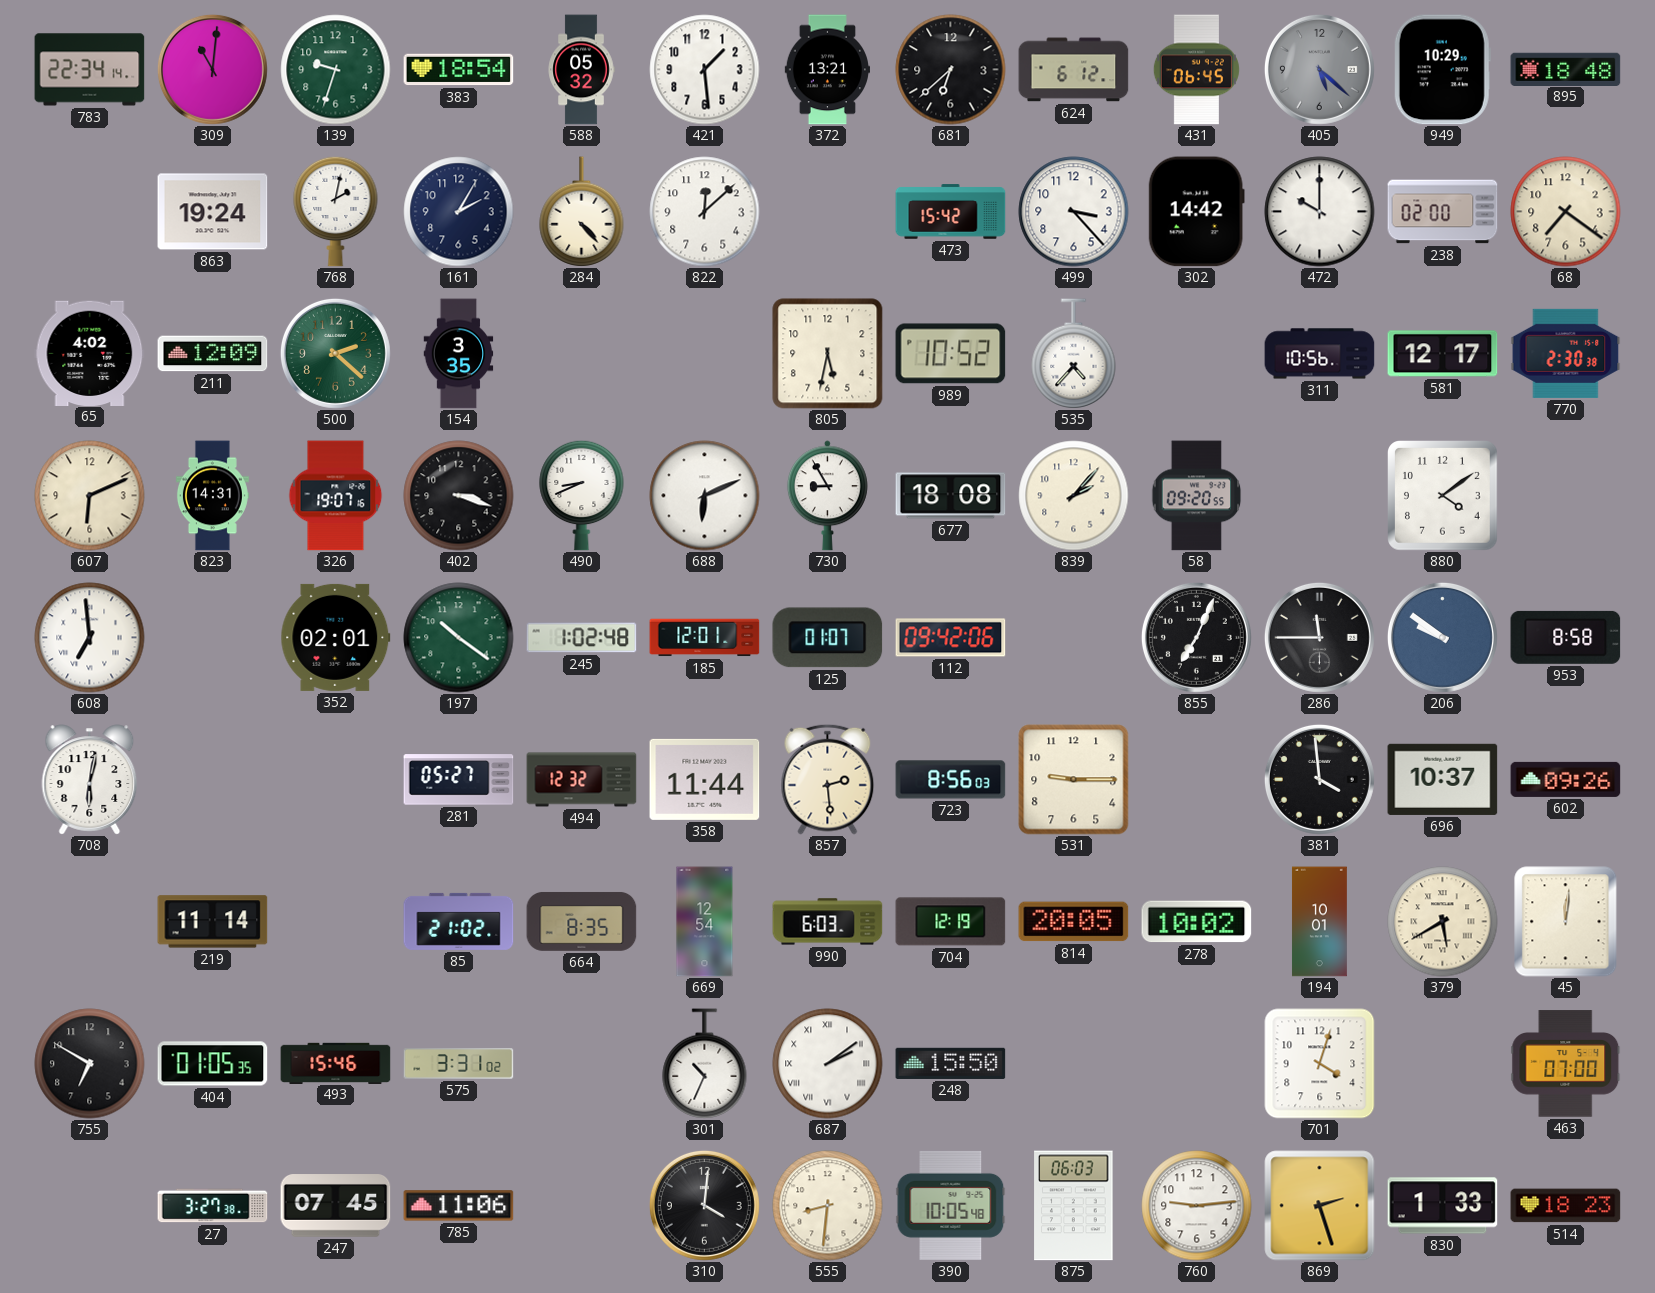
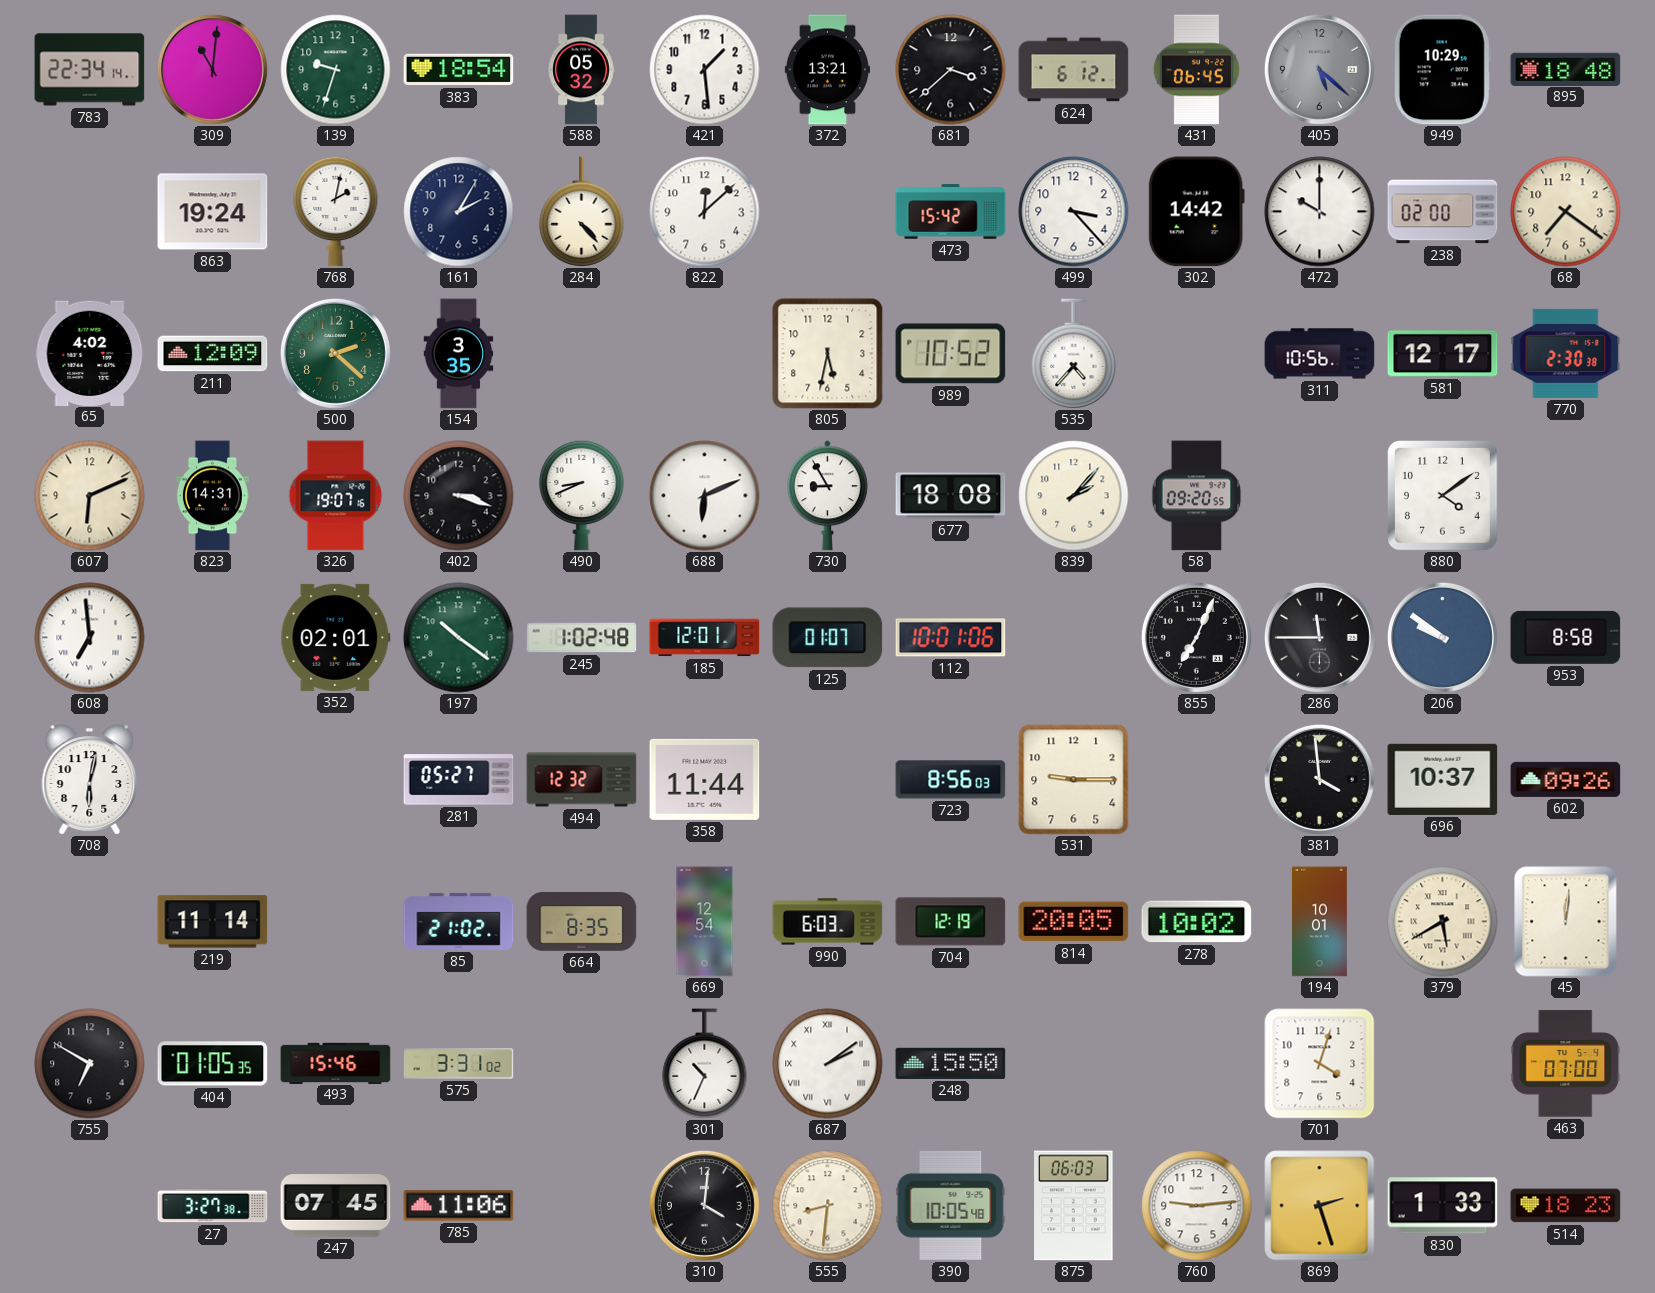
681: 6:38 -> 3:38
112: 09:42 -> 10:01
857: 2:29 -> none
